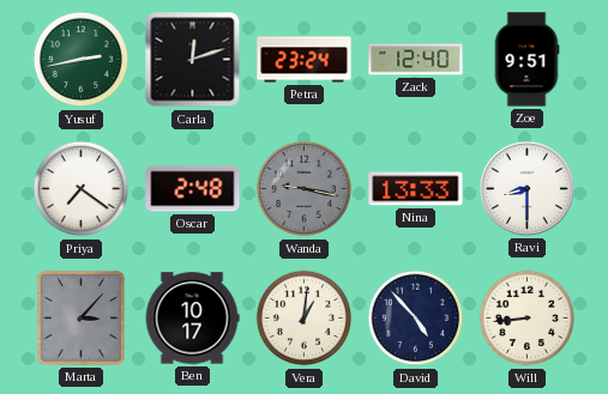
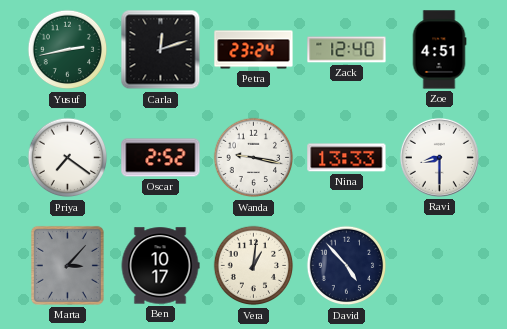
Zoe: 9:51 -> 4:51
Oscar: 2:48 -> 2:52
Wanda dial: grey -> white
Will: 8:44 -> none
